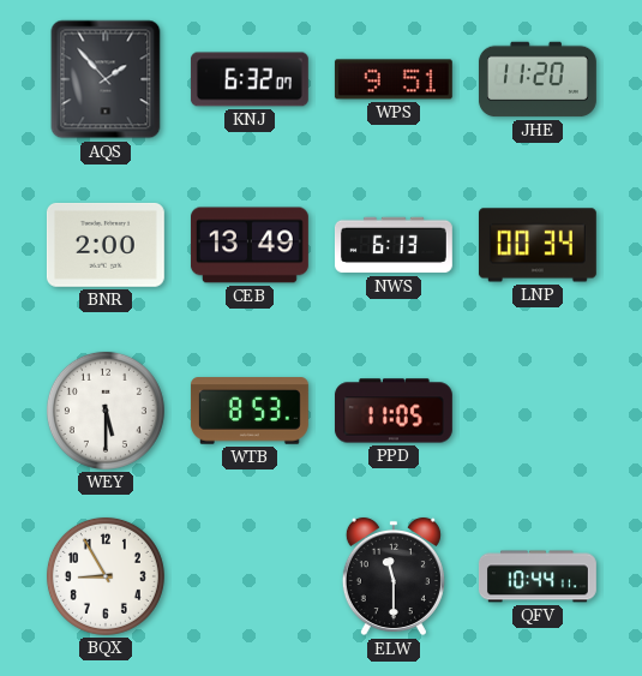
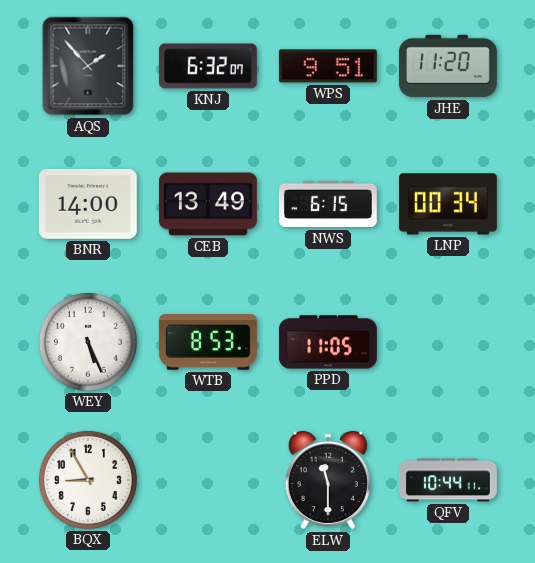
BNR: 2:00 -> 14:00
NWS: 6:13 -> 6:15
WEY: 5:30 -> 5:26
